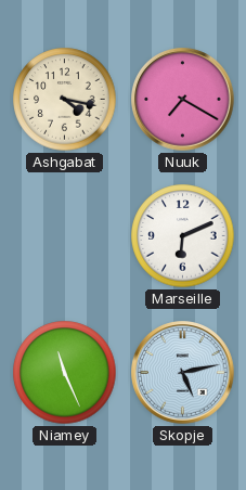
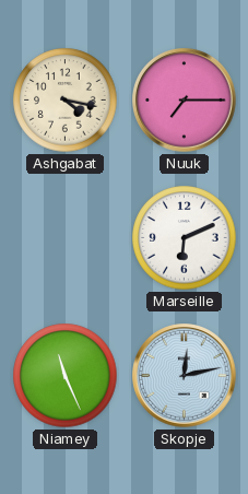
Nuuk: 7:20 -> 7:15
Skopje: 5:13 -> 12:13
